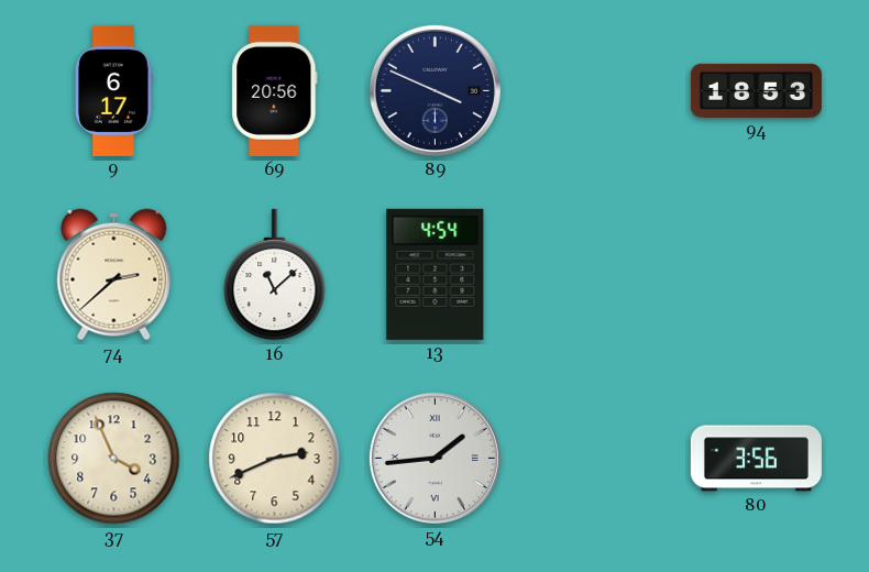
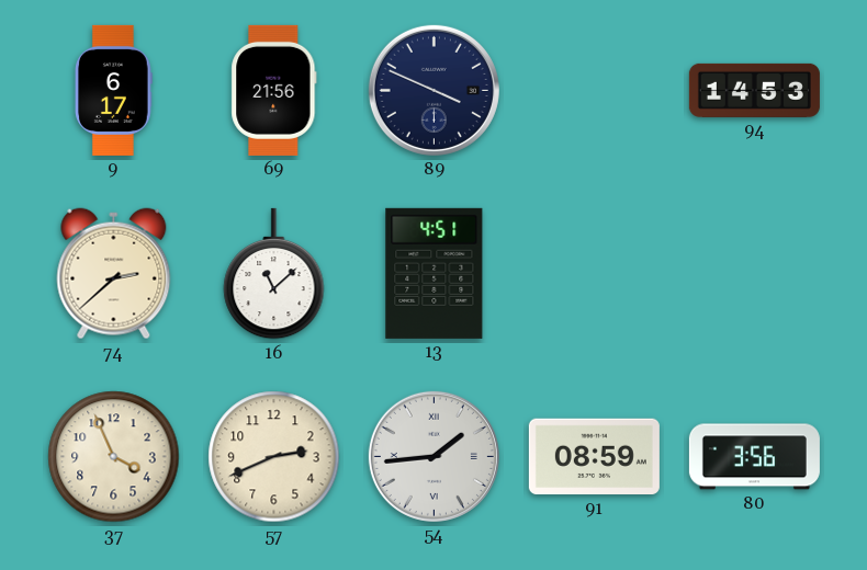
69: 20:56 -> 21:56
94: 18:53 -> 14:53
13: 4:54 -> 4:51
91: none -> 08:59
